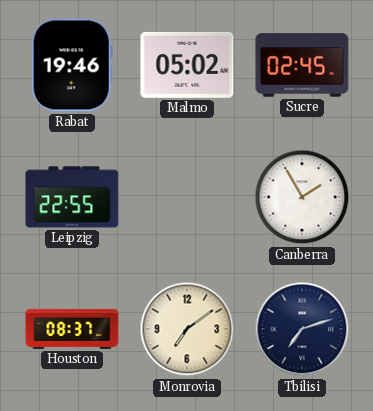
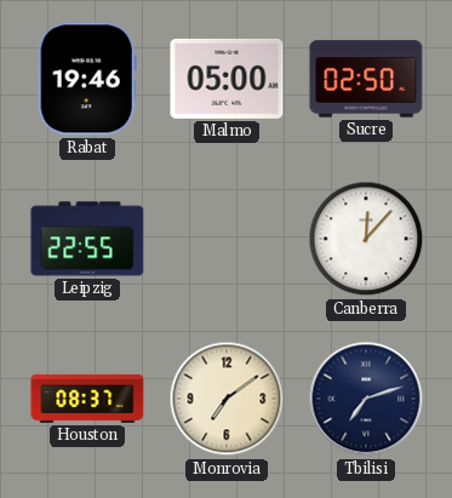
Malmo: 05:02 -> 05:00
Sucre: 02:45 -> 02:50
Canberra: 1:55 -> 12:07
